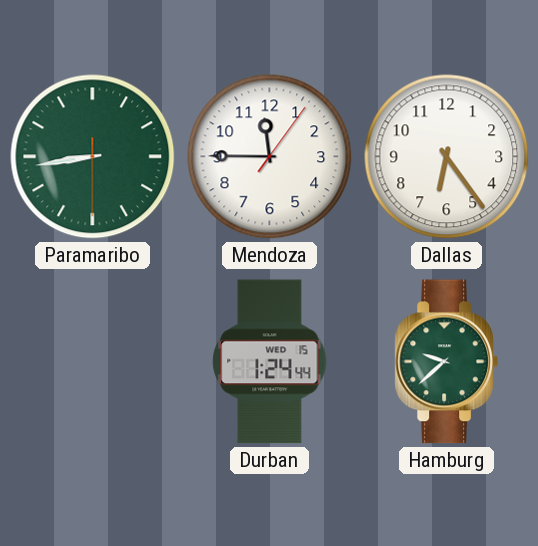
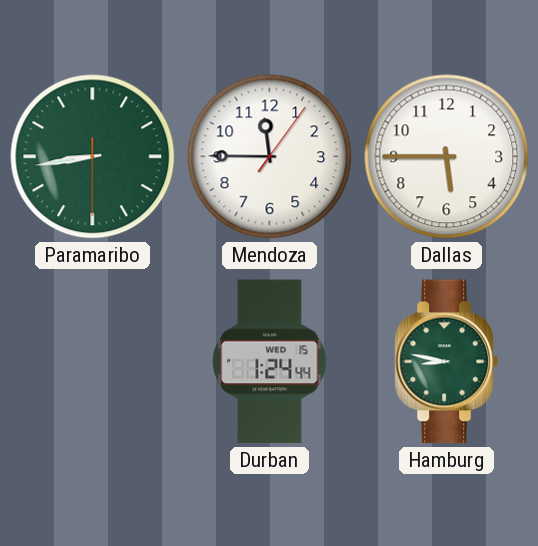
Dallas: 6:24 -> 5:45
Hamburg: 9:38 -> 8:47
